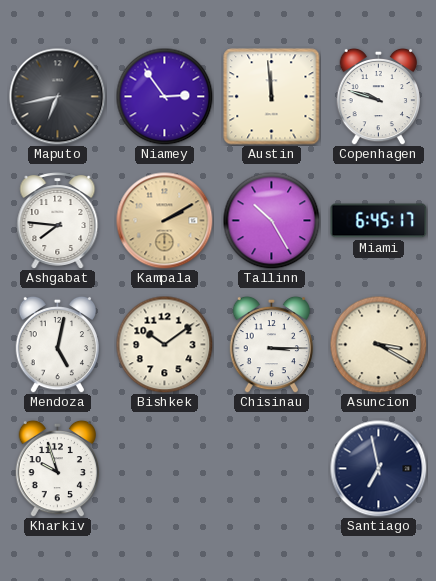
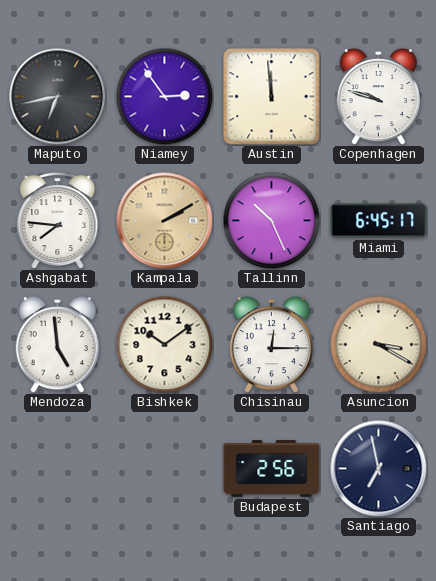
Tallinn: 10:25 -> 10:26
Mendoza: 5:02 -> 4:59
Chisinau: 3:15 -> 12:15
Kharkiv: 9:57 -> none
Budapest: none -> 2:56
